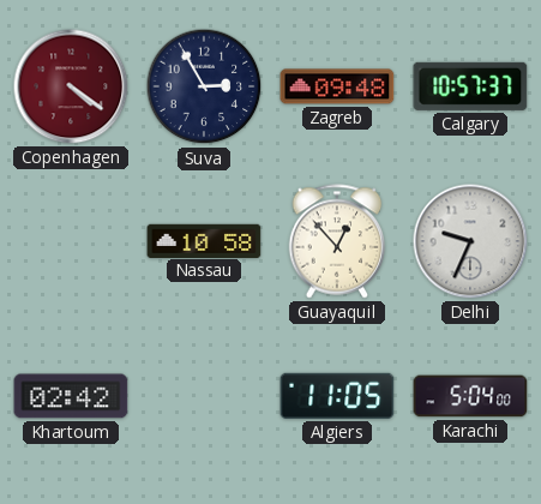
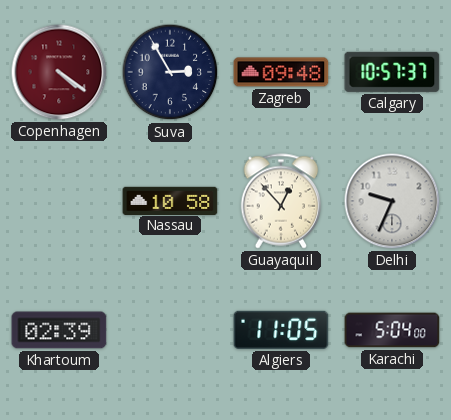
Khartoum: 02:42 -> 02:39
